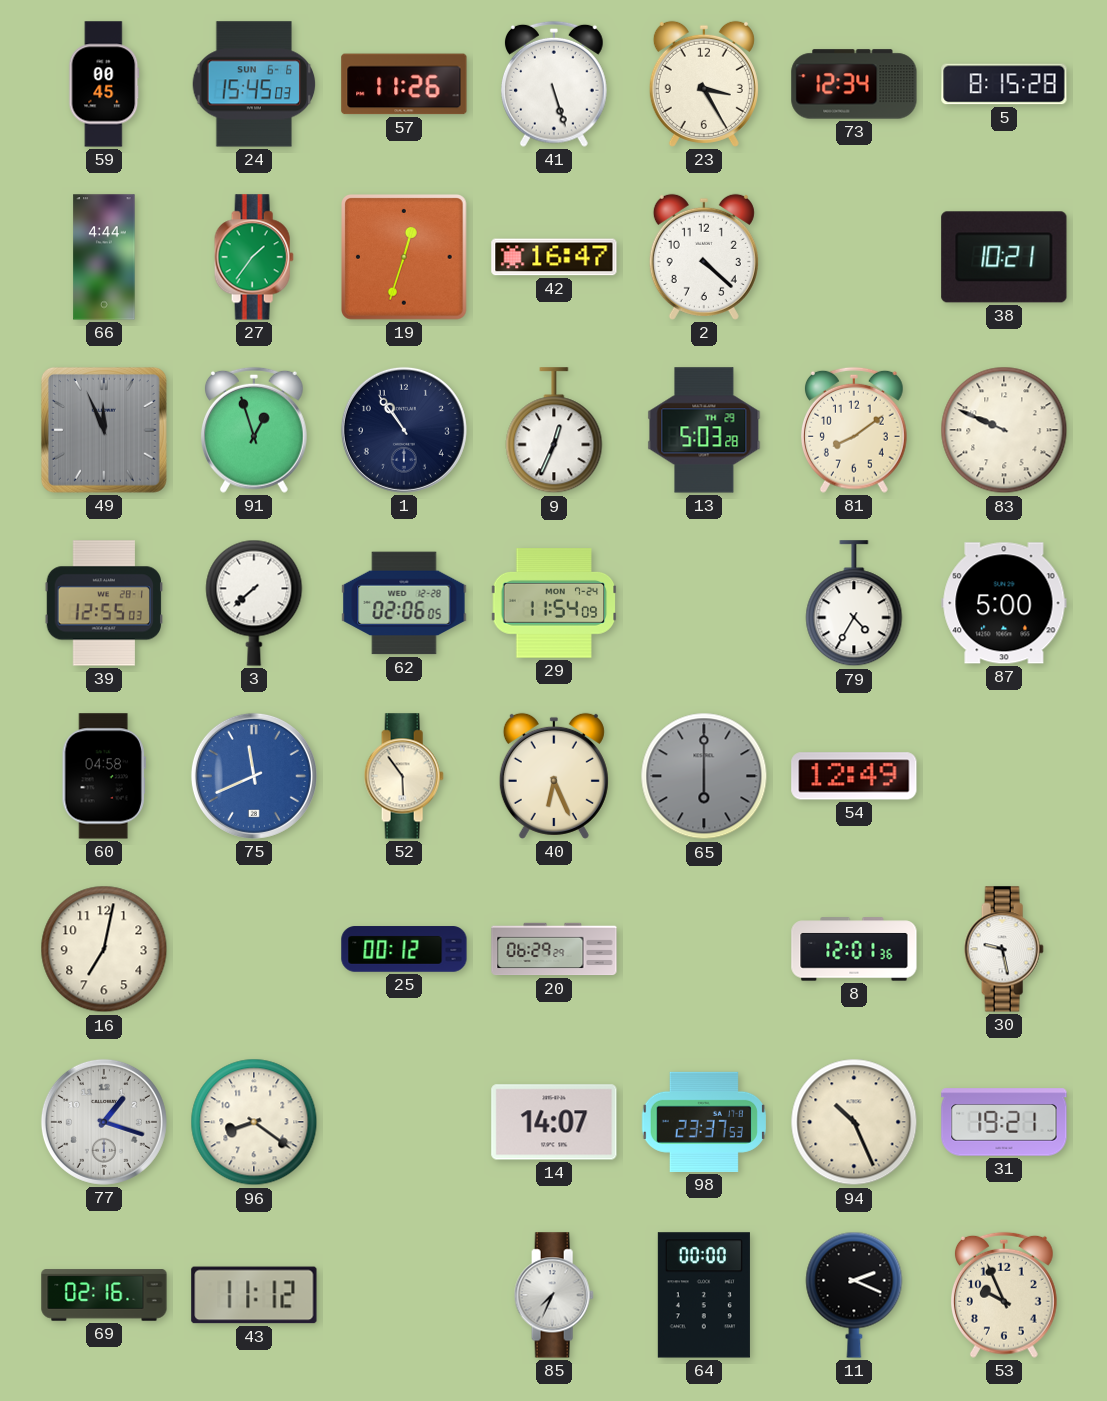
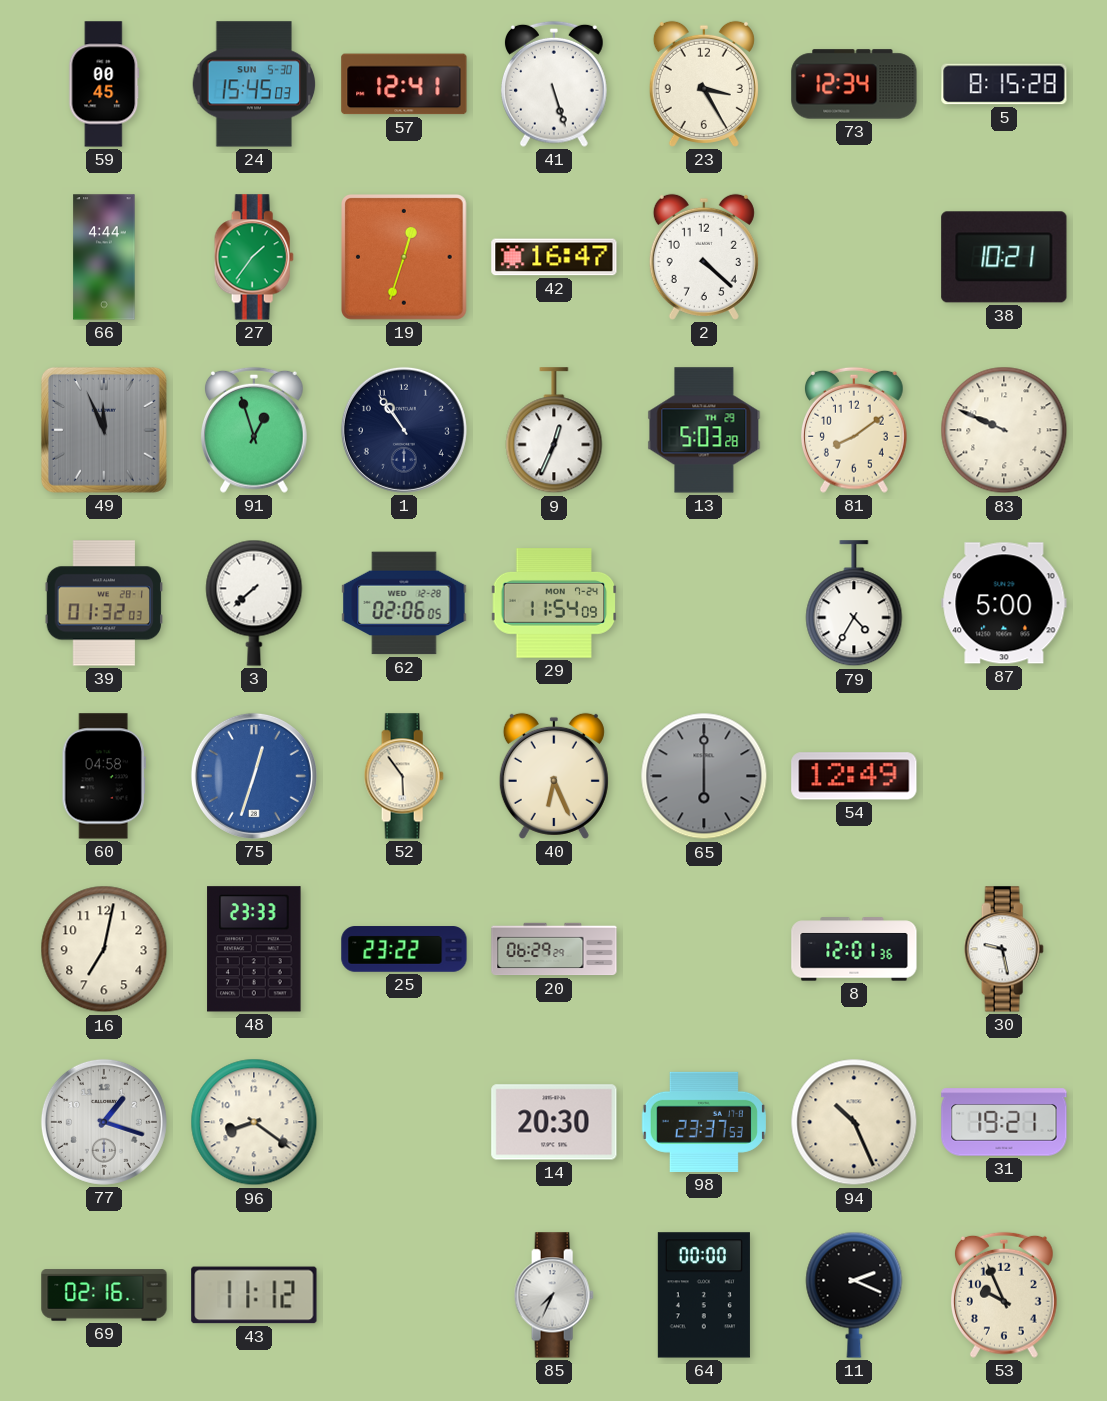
24 date: SUN 6-6 -> SUN 5-30
57: 11:26 -> 12:41
39: 12:55 -> 01:32
75: 11:41 -> 12:33
48: none -> 23:33
25: 00:12 -> 23:22
14: 14:07 -> 20:30
